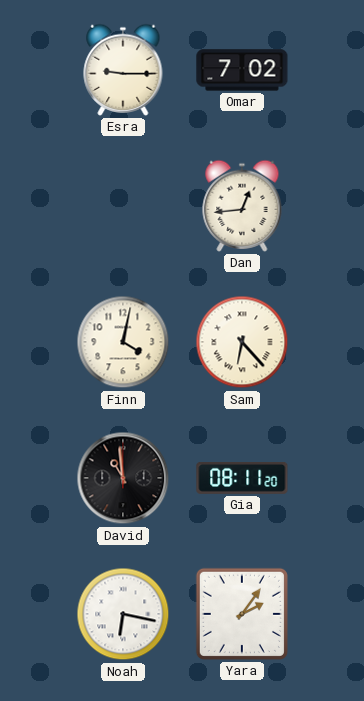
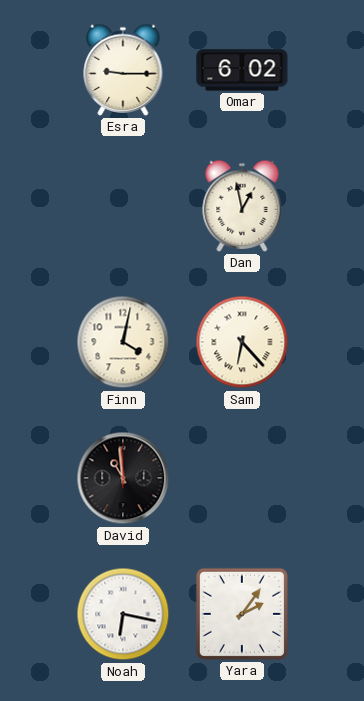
Omar: 7:02 -> 6:02
Dan: 12:44 -> 12:58
Gia: 08:11 -> none
